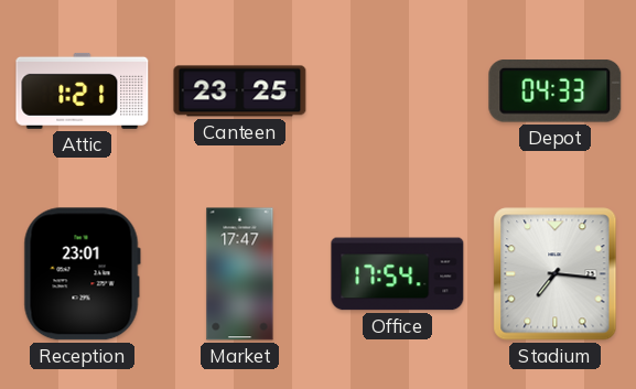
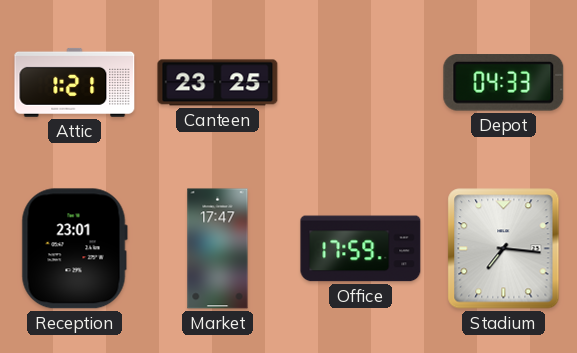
Office: 17:54 -> 17:59
